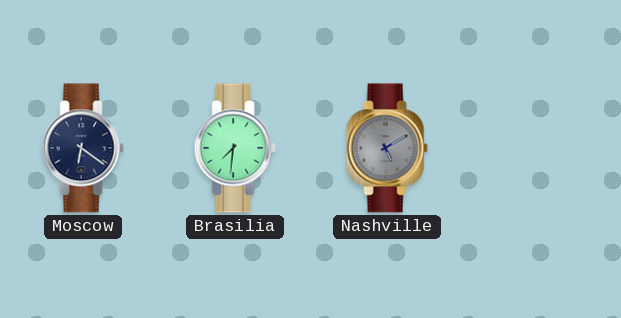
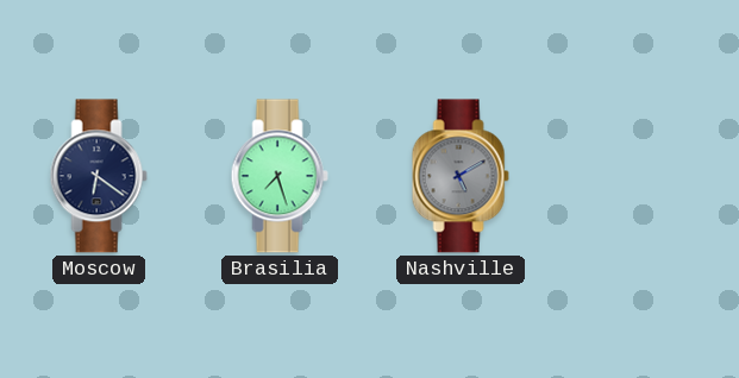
Brasilia: 7:31 -> 7:27
